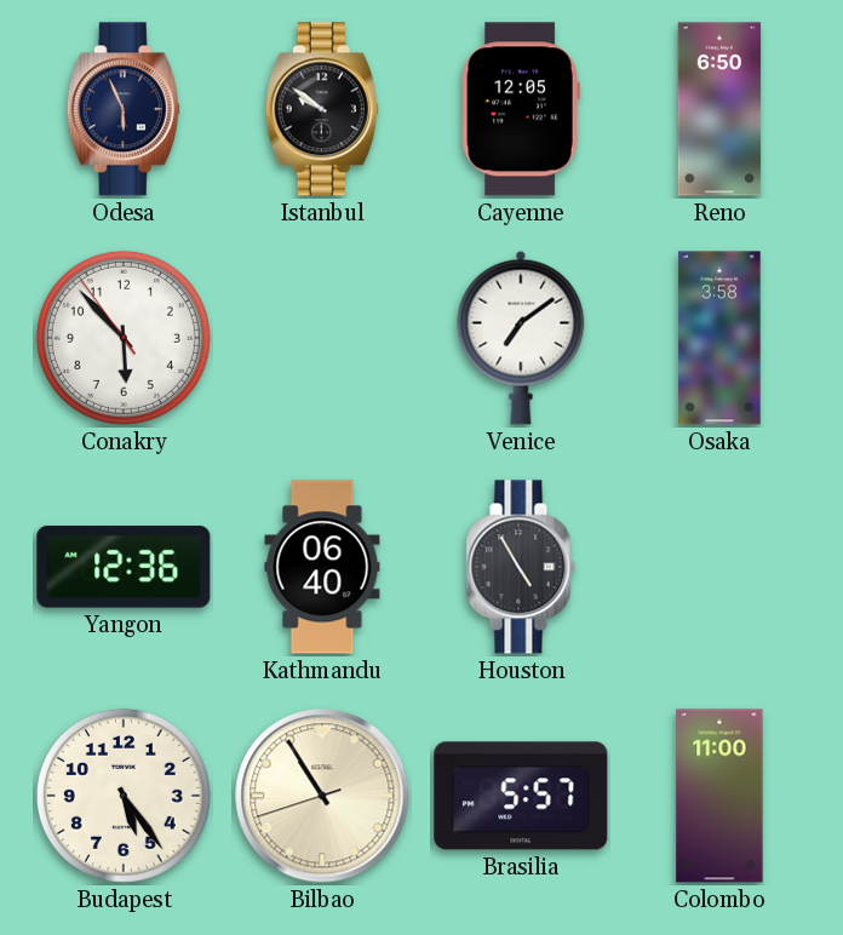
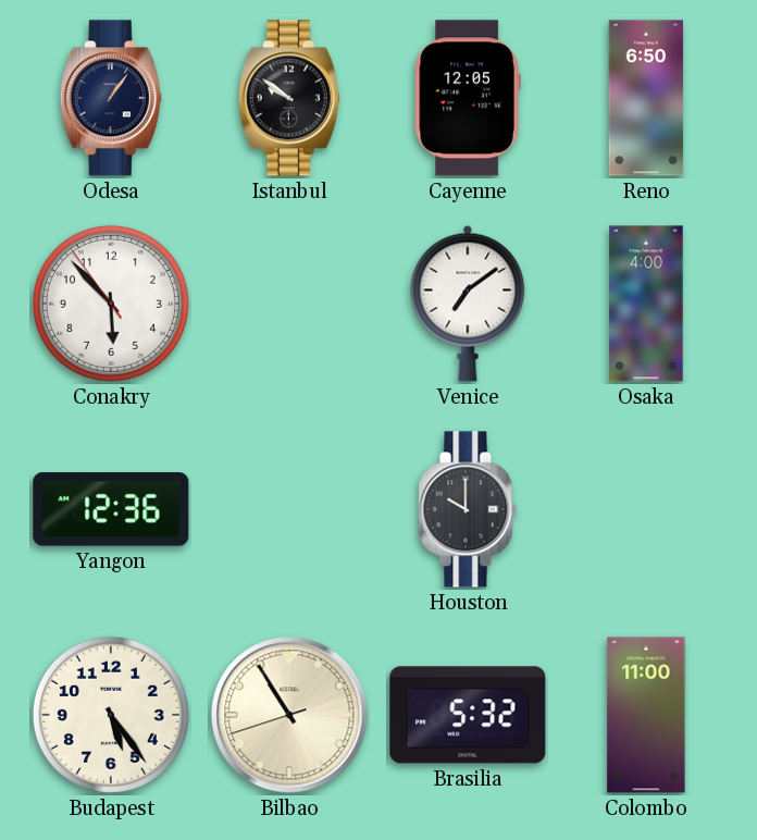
Odesa: 5:56 -> 1:06
Osaka: 3:58 -> 4:00
Kathmandu: 06:40 -> none
Houston: 4:55 -> 10:00
Brasilia: 5:57 -> 5:32
